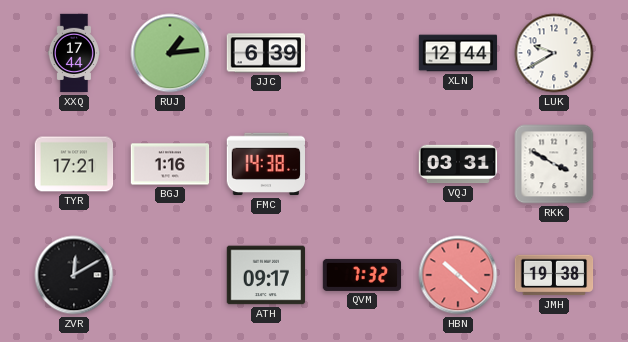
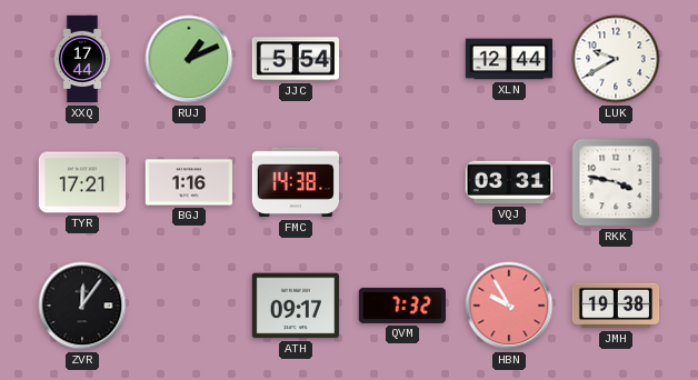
RUJ: 1:14 -> 1:11
JJC: 6:39 -> 5:54
RKK: 3:50 -> 3:47
ZVR: 12:10 -> 12:06
HBN: 10:22 -> 9:55
